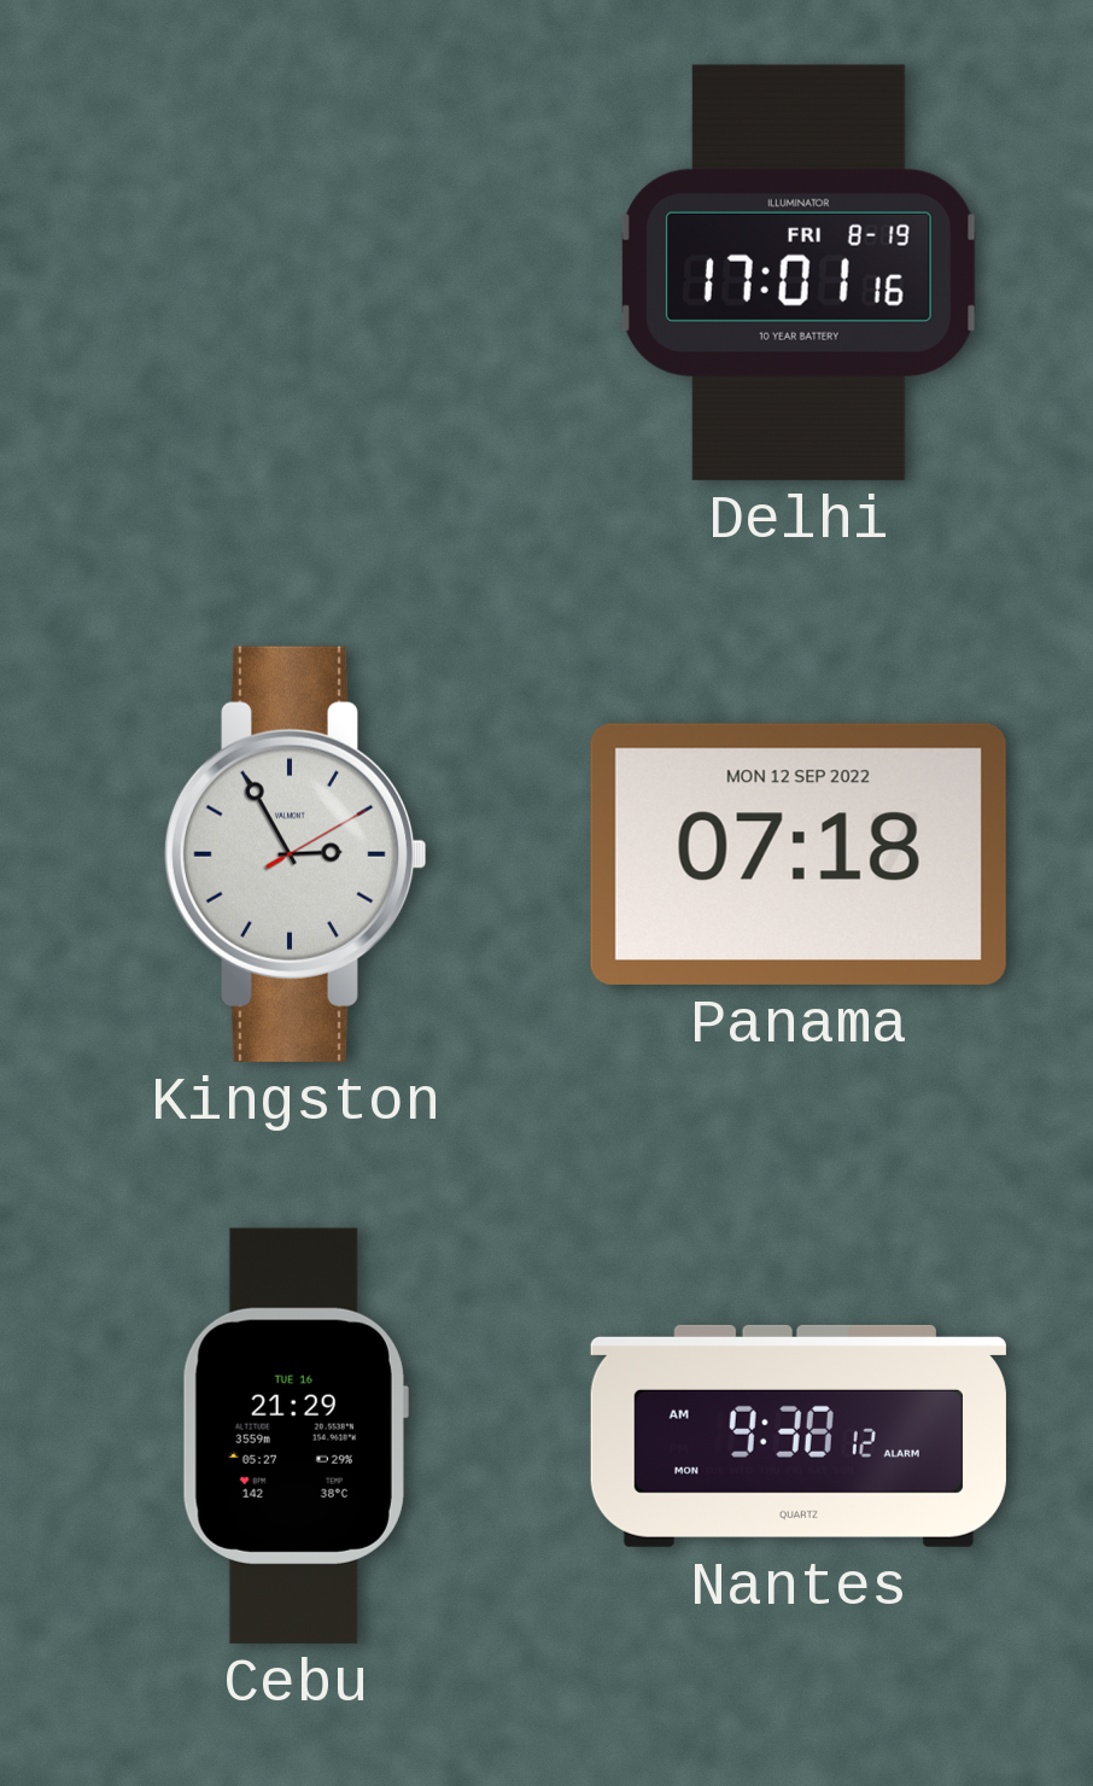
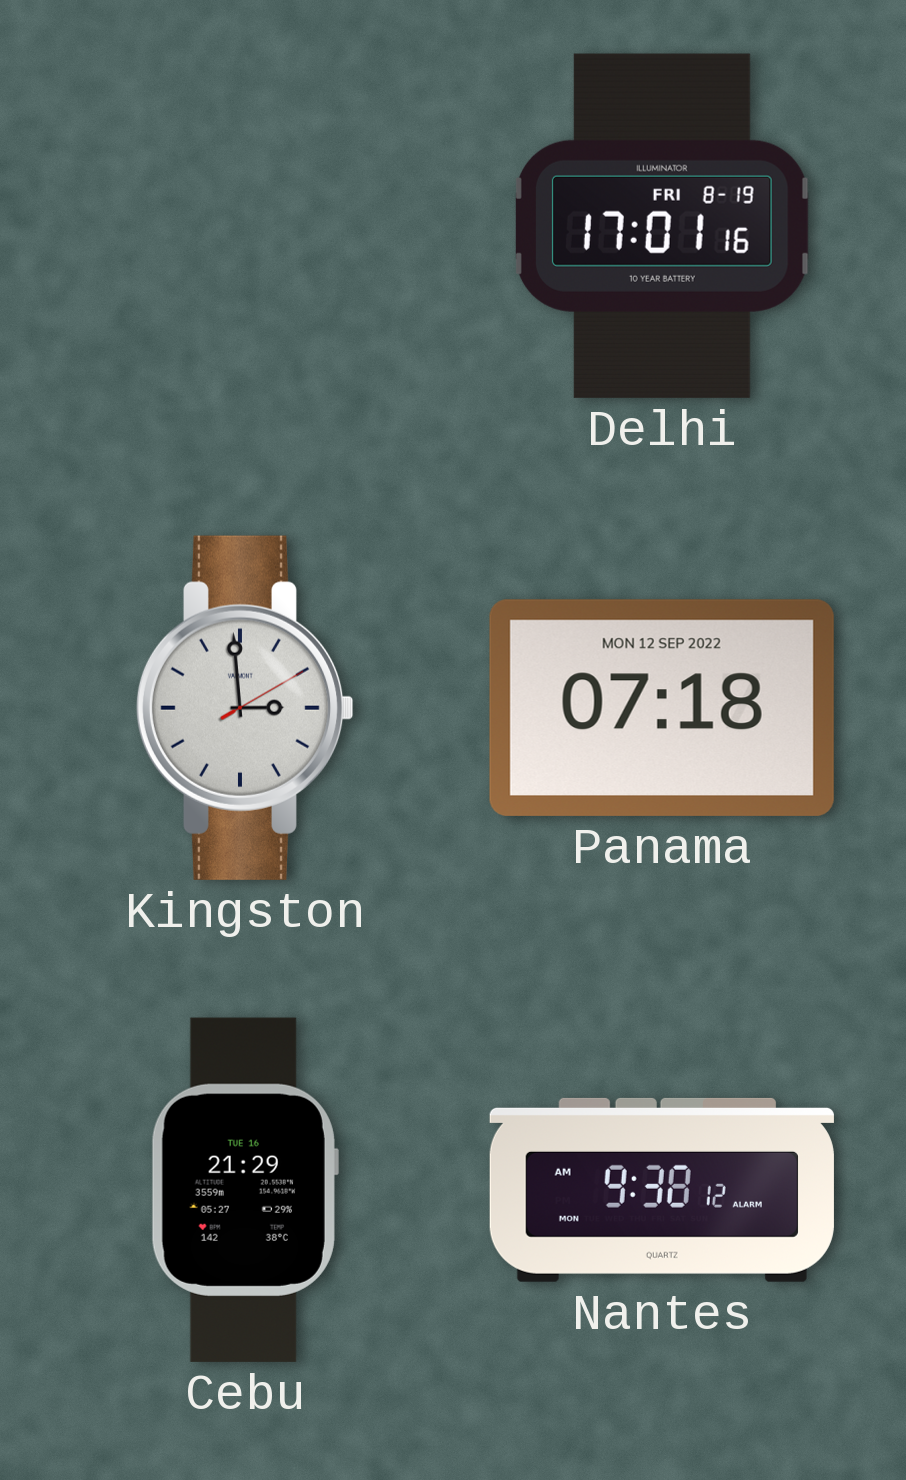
Kingston: 2:55 -> 2:59
